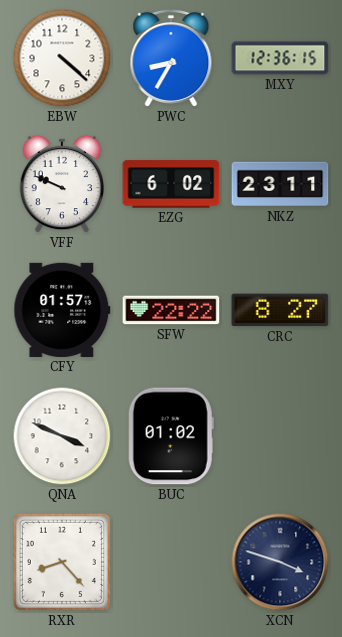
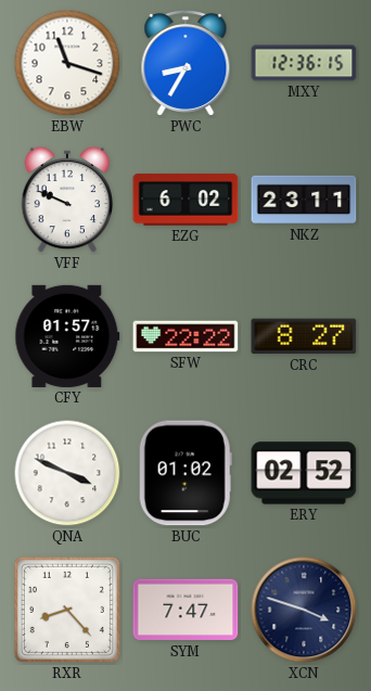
EBW: 4:22 -> 11:18
ERY: none -> 02:52
SYM: none -> 7:47
